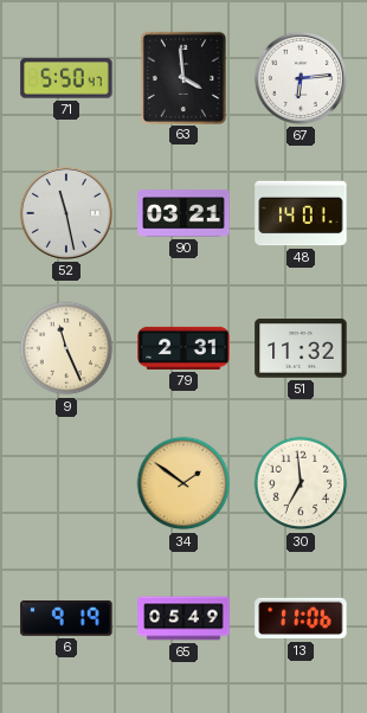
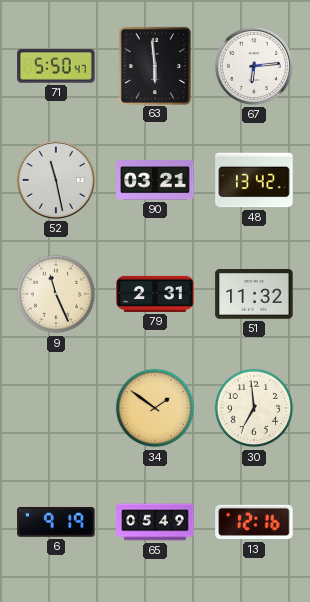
63: 3:59 -> 5:59
48: 14:01 -> 13:42
13: 11:06 -> 12:16
